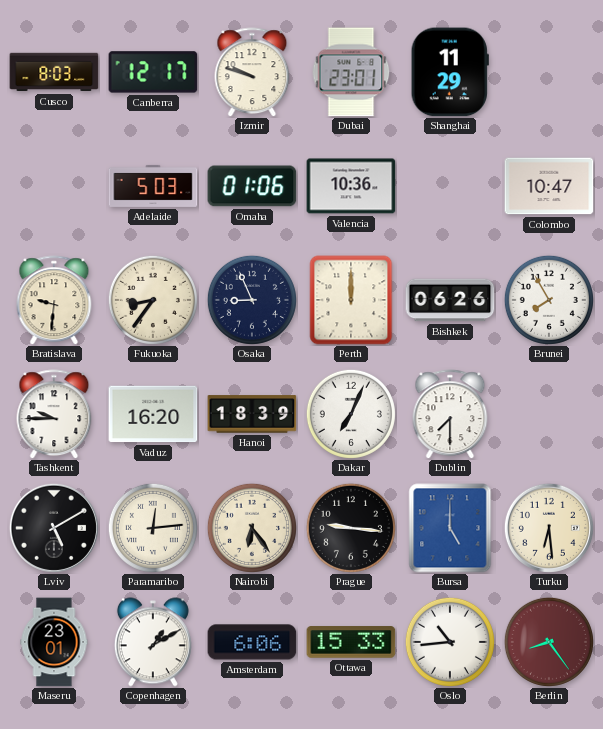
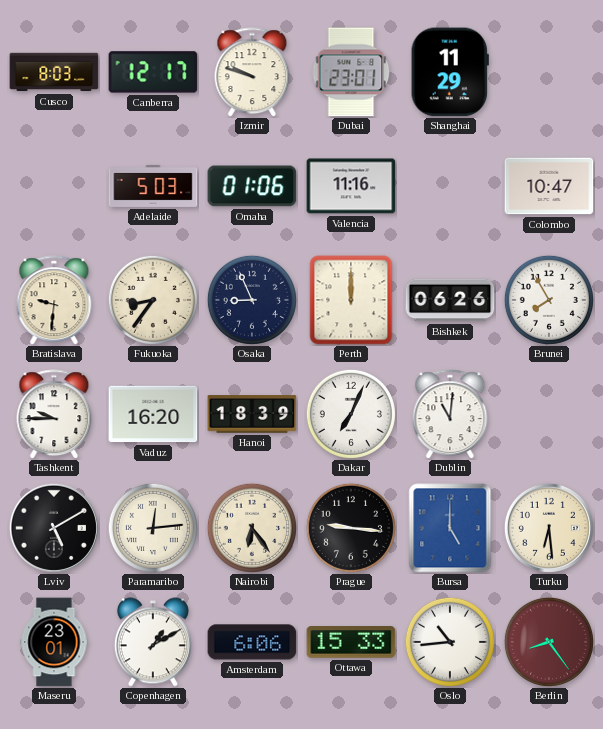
Valencia: 10:36 -> 11:16
Dublin: 7:30 -> 11:01
